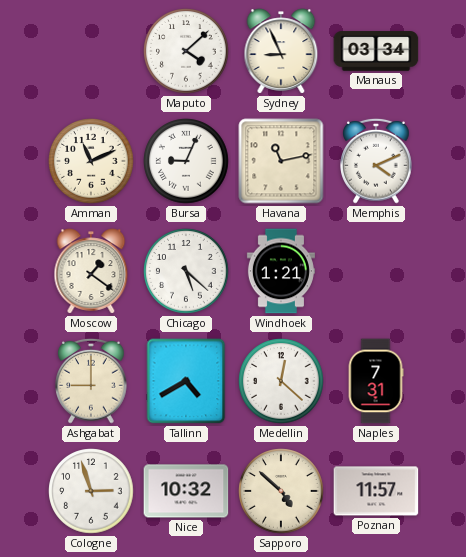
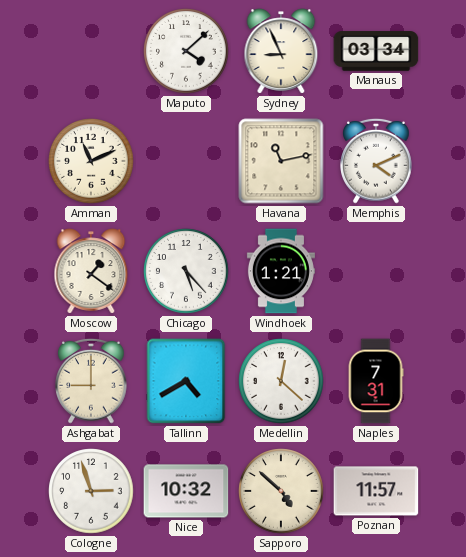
Bursa: 9:04 -> none
Chicago: 5:22 -> 5:23
